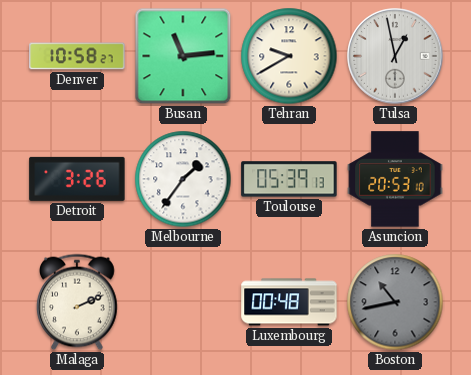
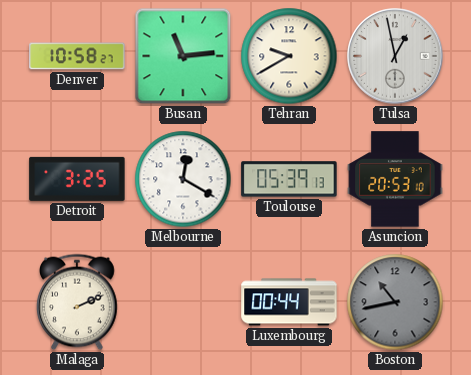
Detroit: 3:26 -> 3:25
Melbourne: 1:36 -> 12:20
Luxembourg: 00:48 -> 00:44
